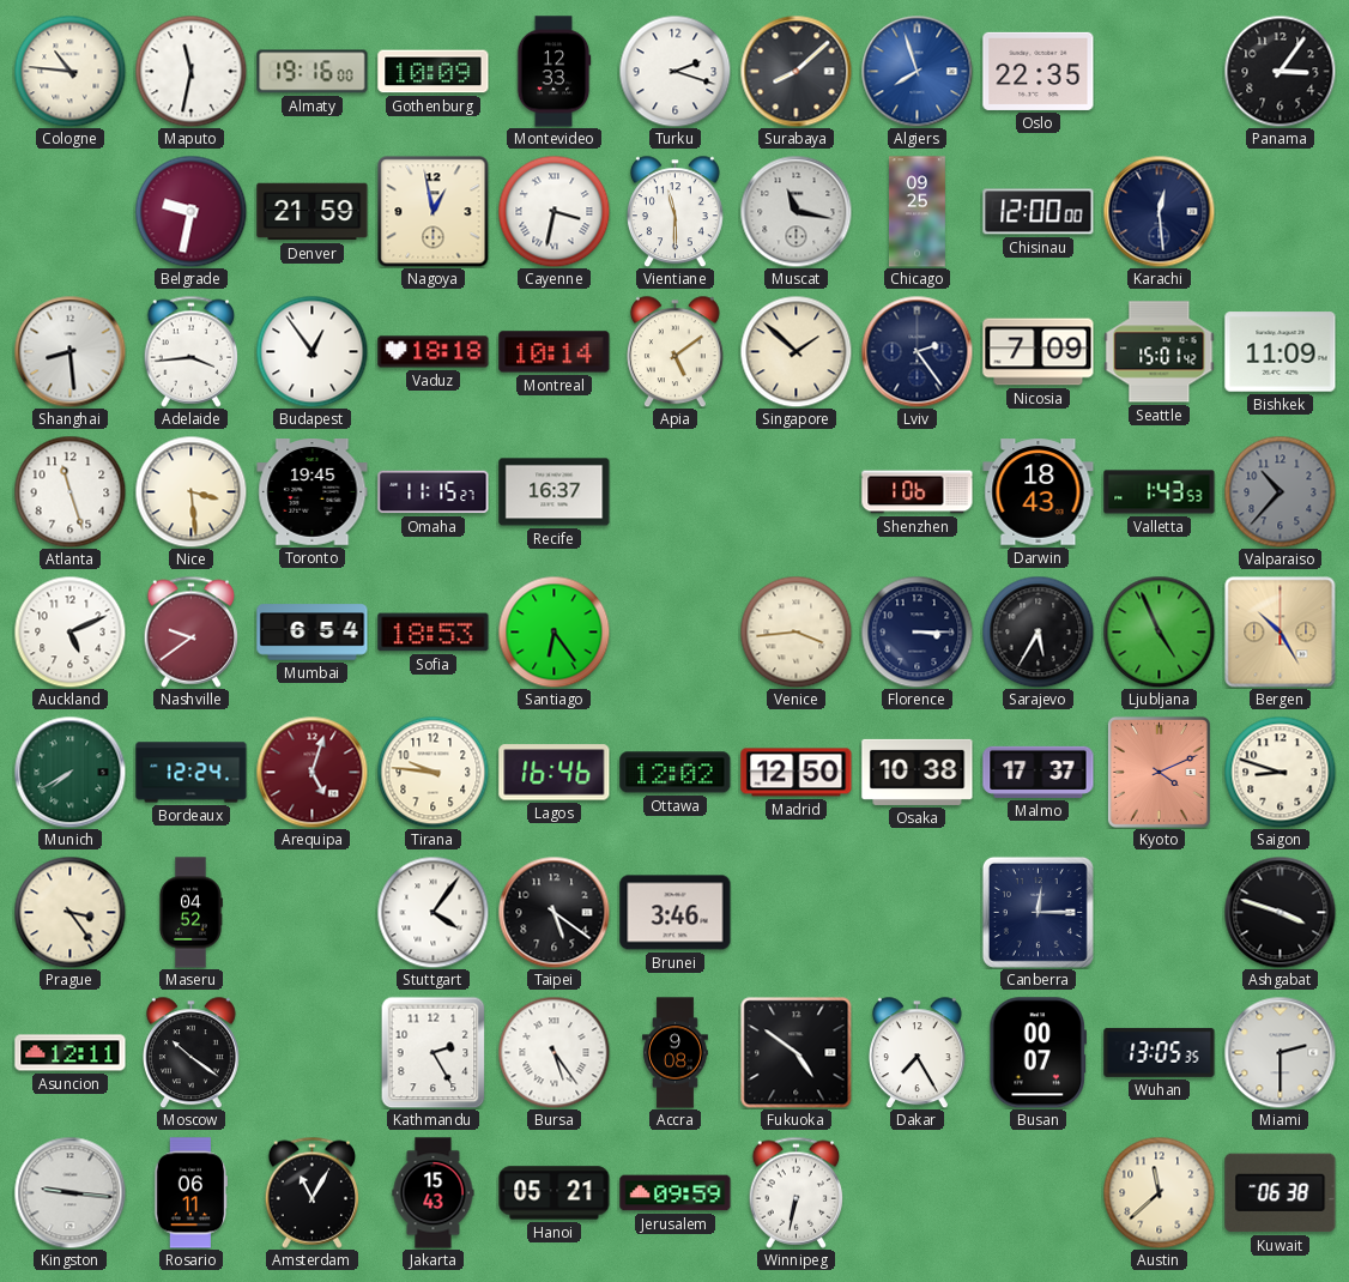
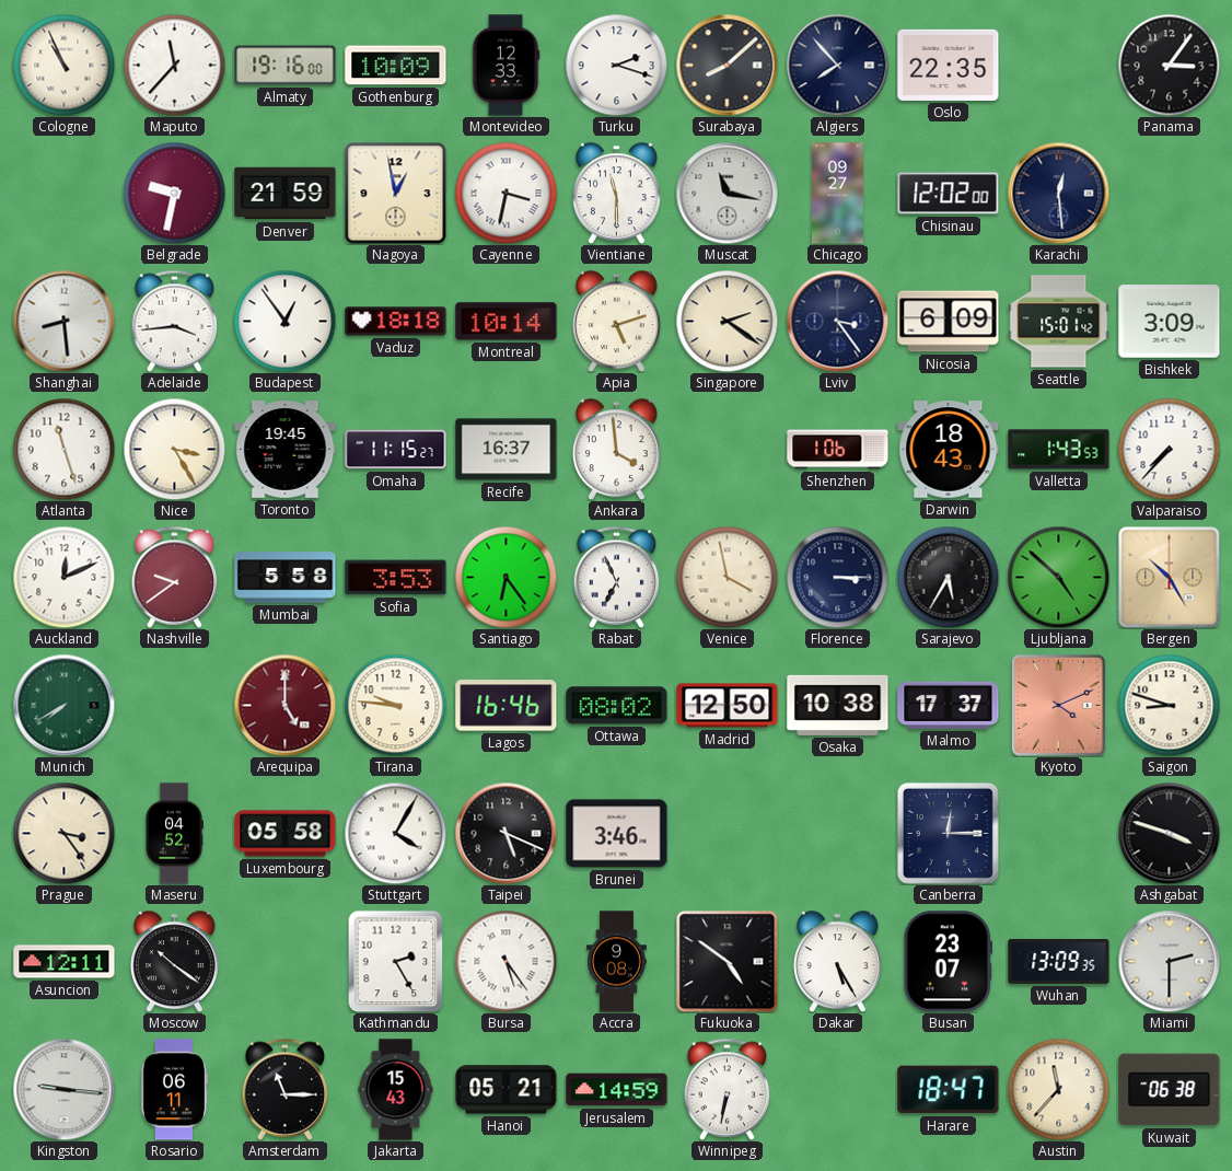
Cologne: 10:46 -> 10:56
Maputo: 11:32 -> 11:37
Algiers: 7:57 -> 7:53
Algiers dial: blue -> navy
Chicago: 09:25 -> 09:27
Chisinau: 12:00 -> 12:02
Apia: 5:09 -> 5:12
Singapore: 1:52 -> 2:21
Lviv: 2:24 -> 3:24
Nicosia: 7:09 -> 6:09
Bishkek: 11:09 -> 3:09
Nice: 3:29 -> 3:25
Ankara: none -> 3:59
Valparaiso: 10:37 -> 7:37
Valparaiso dial: grey -> white
Auckland: 5:11 -> 12:11
Mumbai: 6:54 -> 5:58
Sofia: 18:53 -> 3:53
Rabat: none -> 6:56
Venice: 3:44 -> 3:58
Ljubljana: 4:56 -> 4:52
Bordeaux: 12:24 -> none
Arequipa: 5:03 -> 5:00
Ottawa: 12:02 -> 08:02
Luxembourg: none -> 05:58
Stuttgart: 4:06 -> 4:05
Taipei: 5:21 -> 5:19
Dakar: 7:25 -> 5:25
Busan: 00:07 -> 23:07
Wuhan: 13:05 -> 13:09
Amsterdam: 11:05 -> 11:15
Jerusalem: 09:59 -> 14:59
Harare: none -> 18:47
Austin: 11:38 -> 11:37
